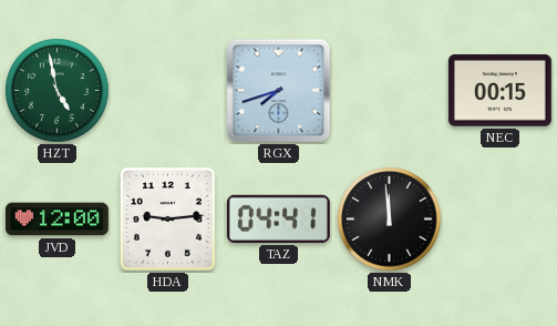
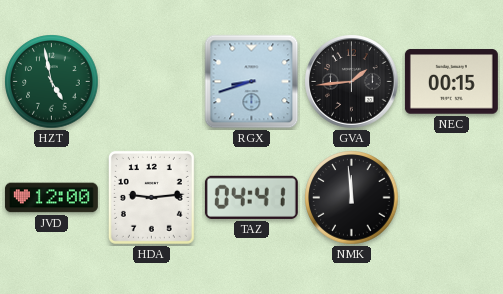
RGX: 7:42 -> 8:42
GVA: none -> 1:44
